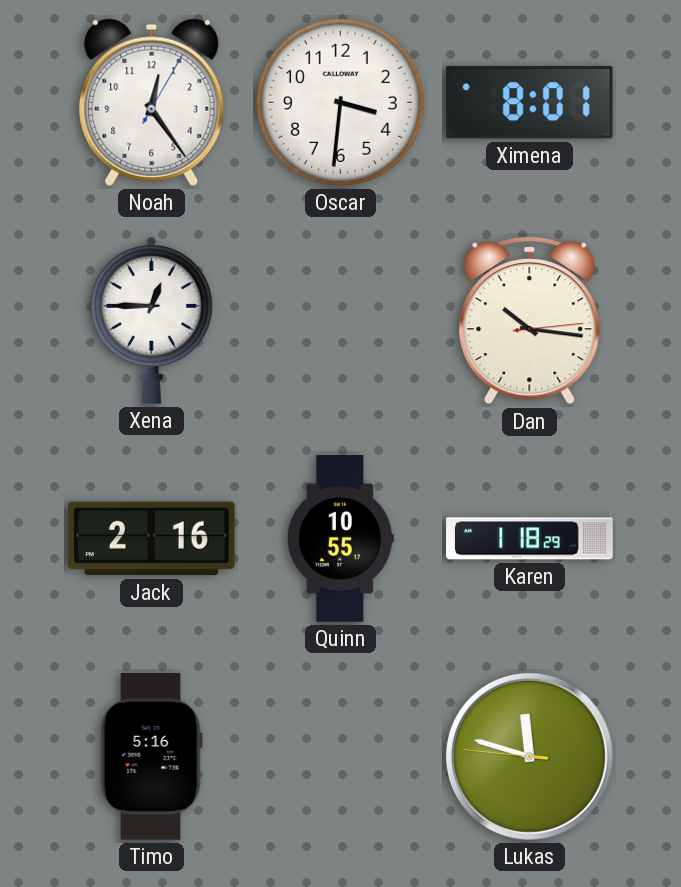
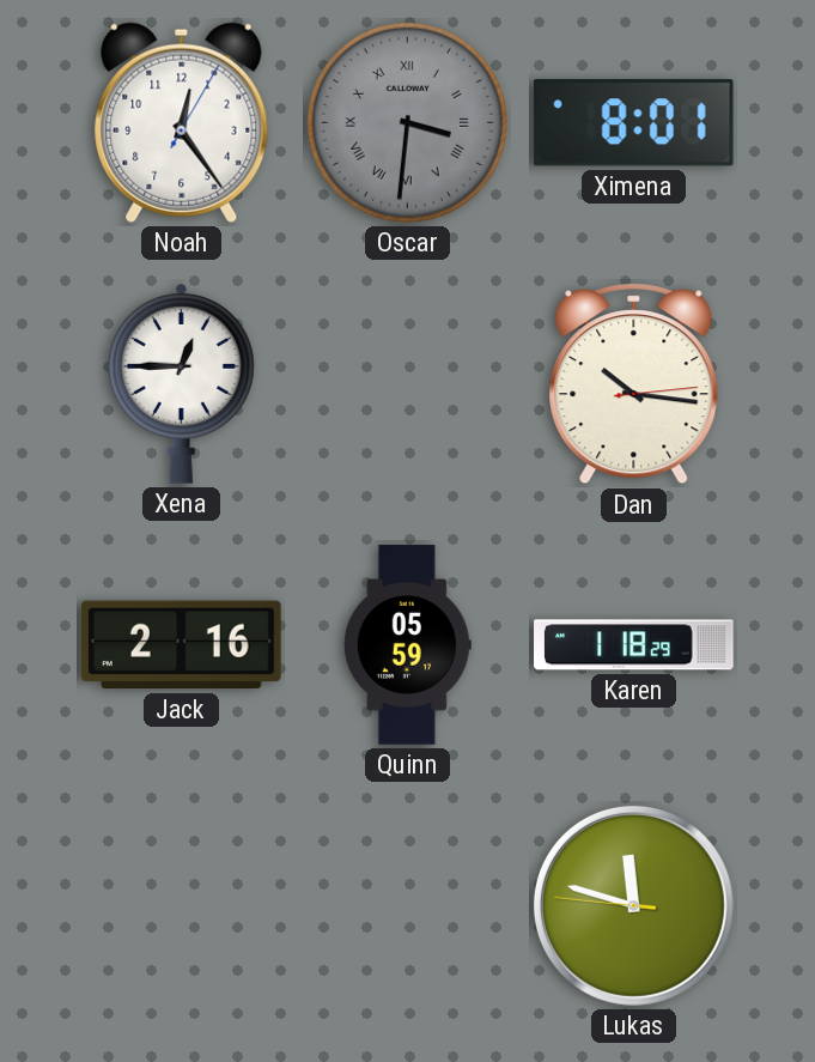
Oscar dial: white -> grey
Oscar numerals: Arabic -> Roman
Quinn: 10:55 -> 05:59
Timo: 5:16 -> none
